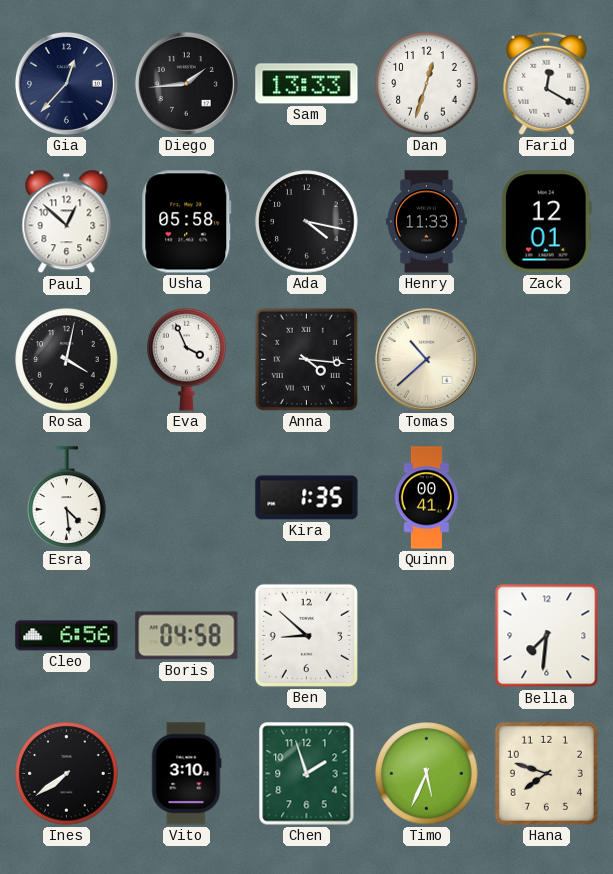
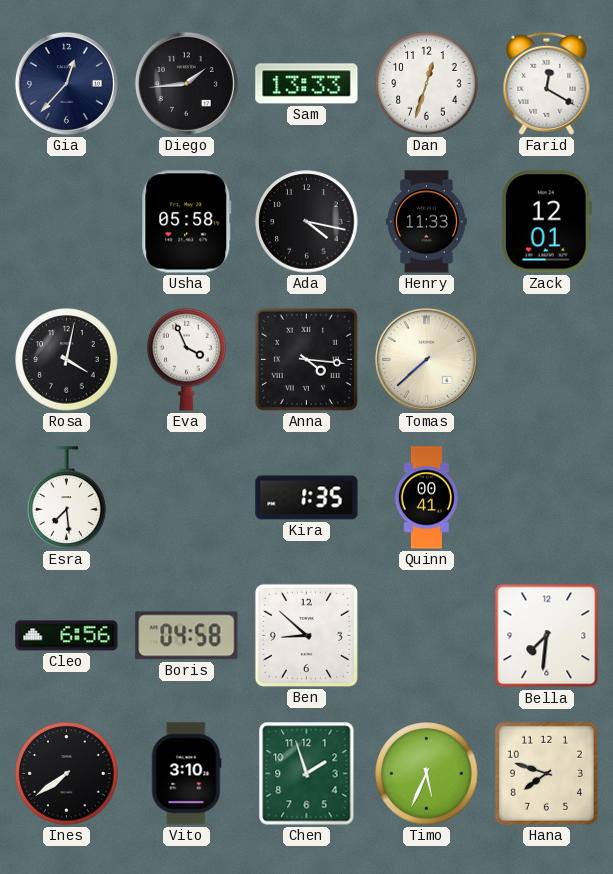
Paul: 12:52 -> none
Tomas: 10:38 -> 7:38
Esra: 4:29 -> 7:29
